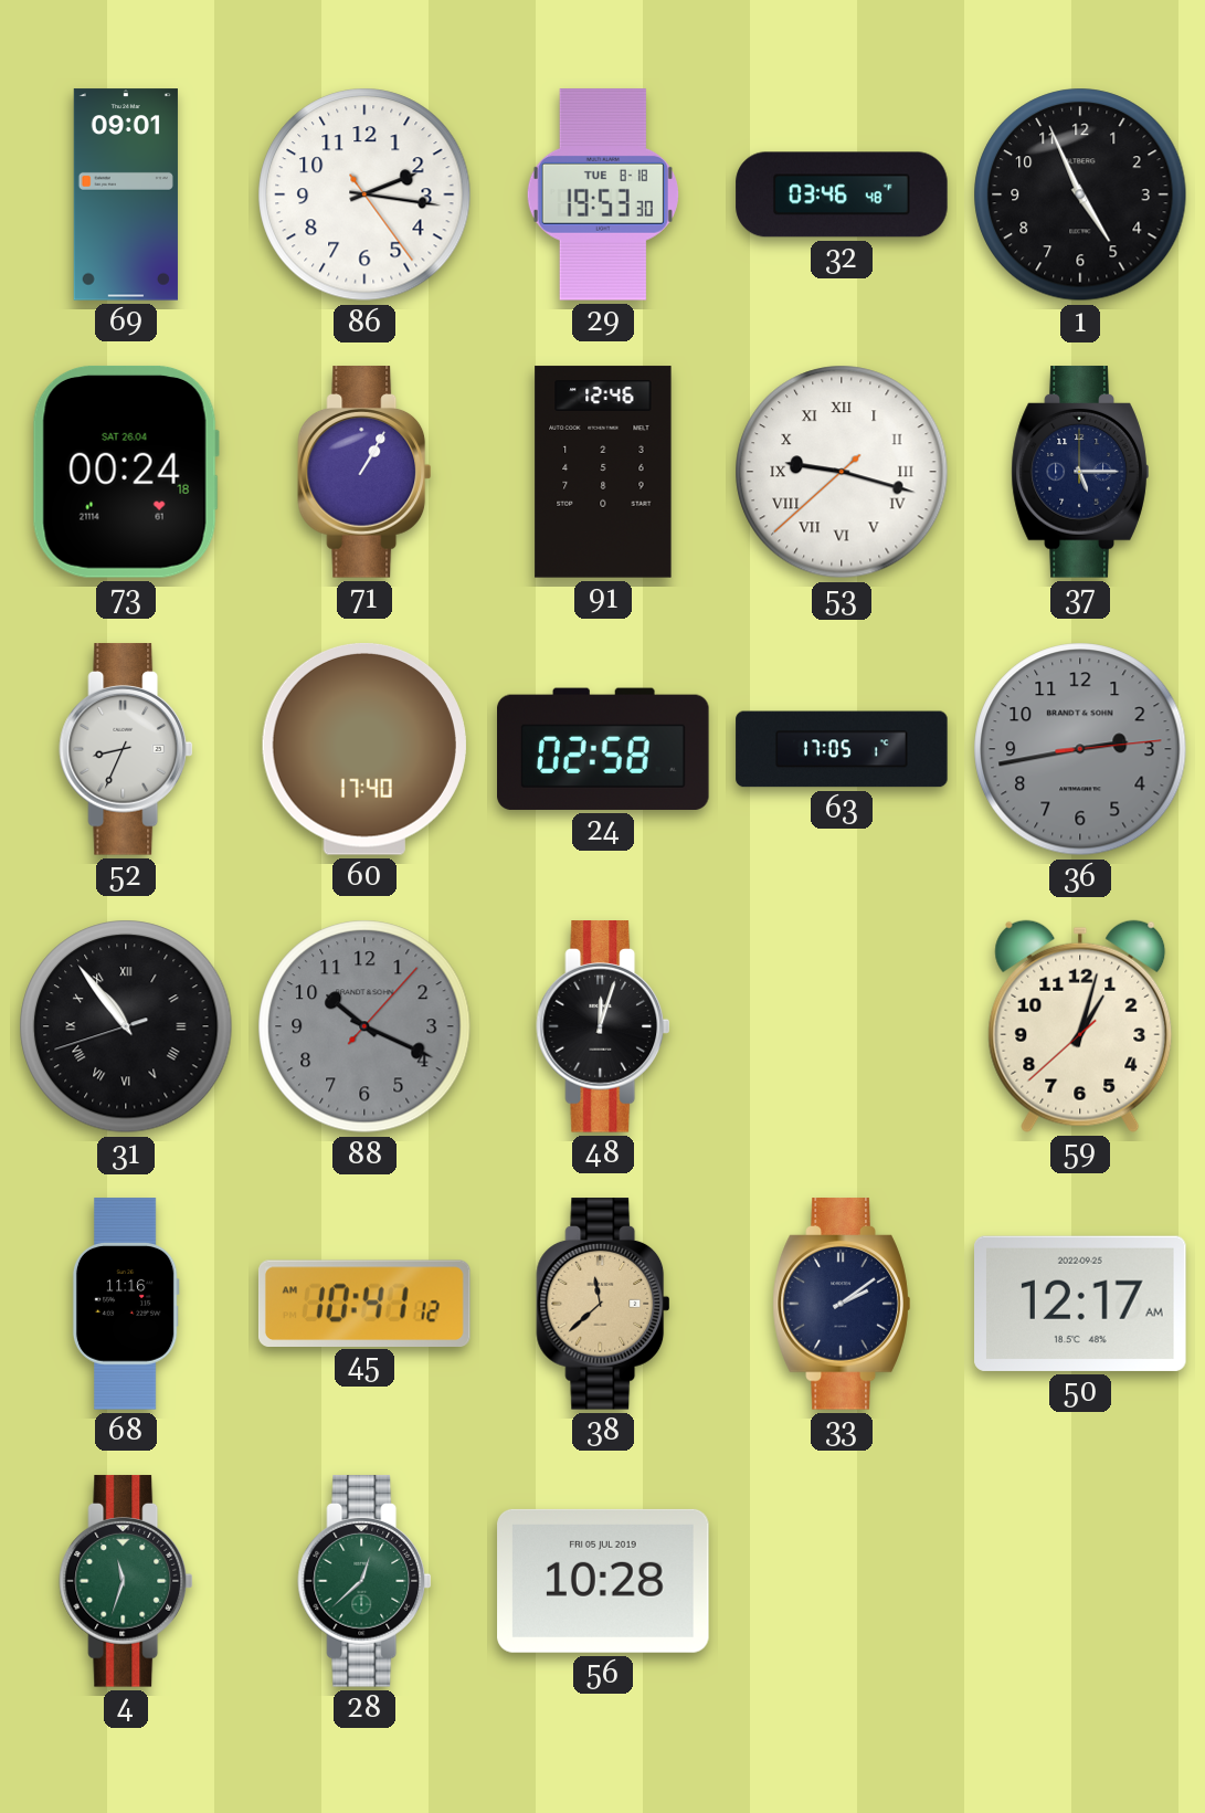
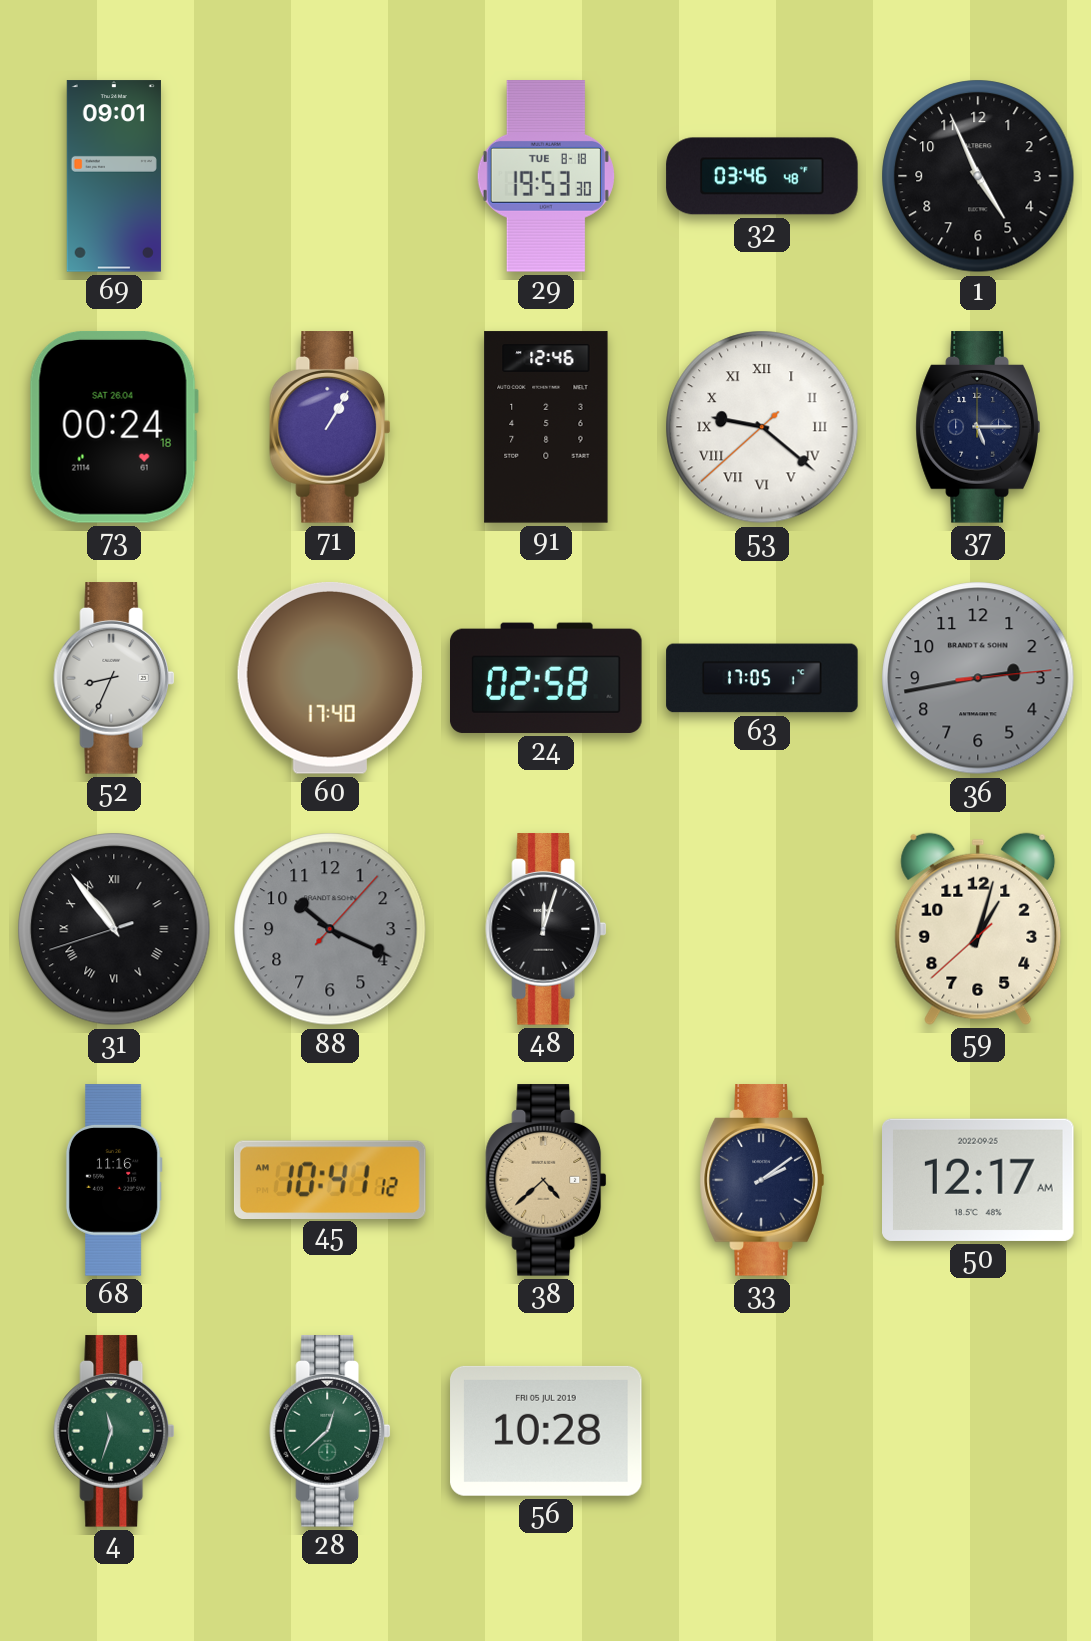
86: 2:16 -> none
53: 9:17 -> 9:21
38: 11:38 -> 4:38
